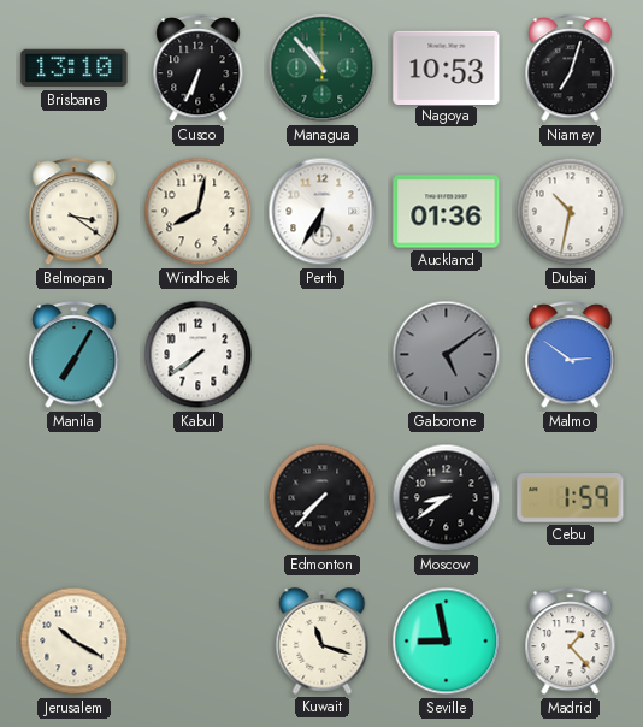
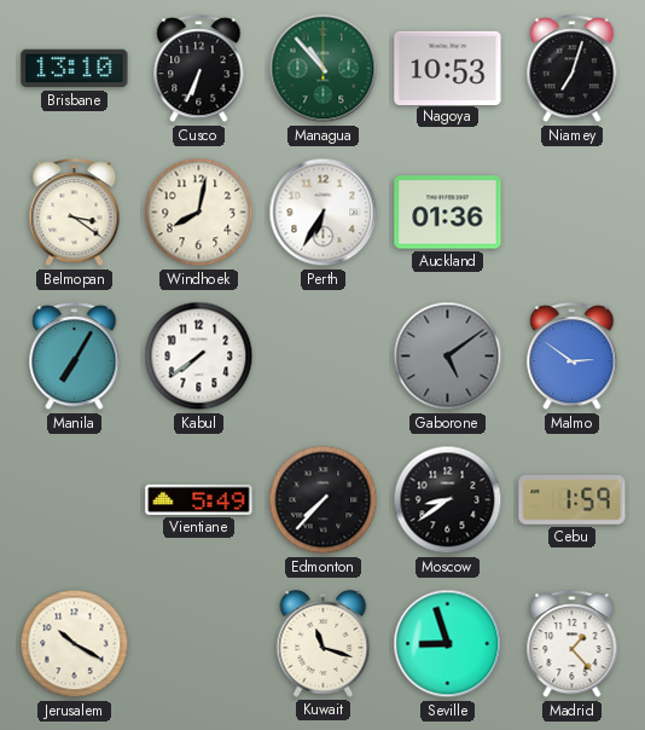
Dubai: 10:32 -> none
Vientiane: none -> 5:49
Seville: 8:58 -> 8:57
